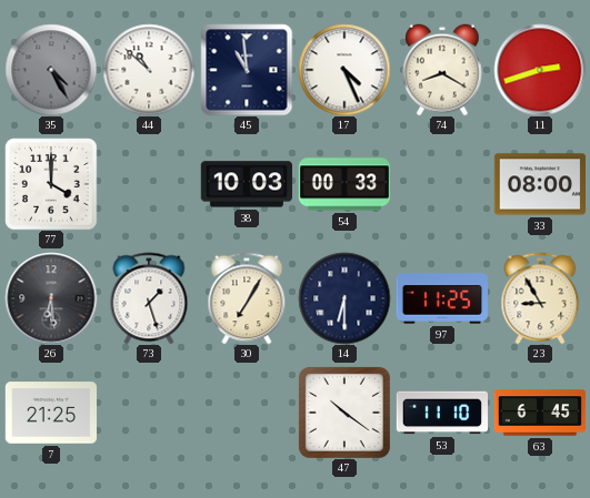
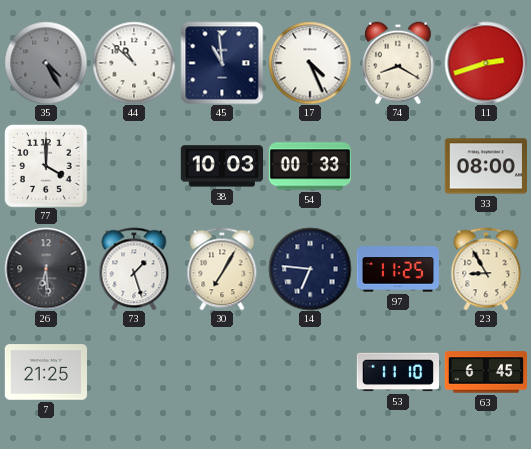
14: 6:30 -> 6:46
47: 10:21 -> none
